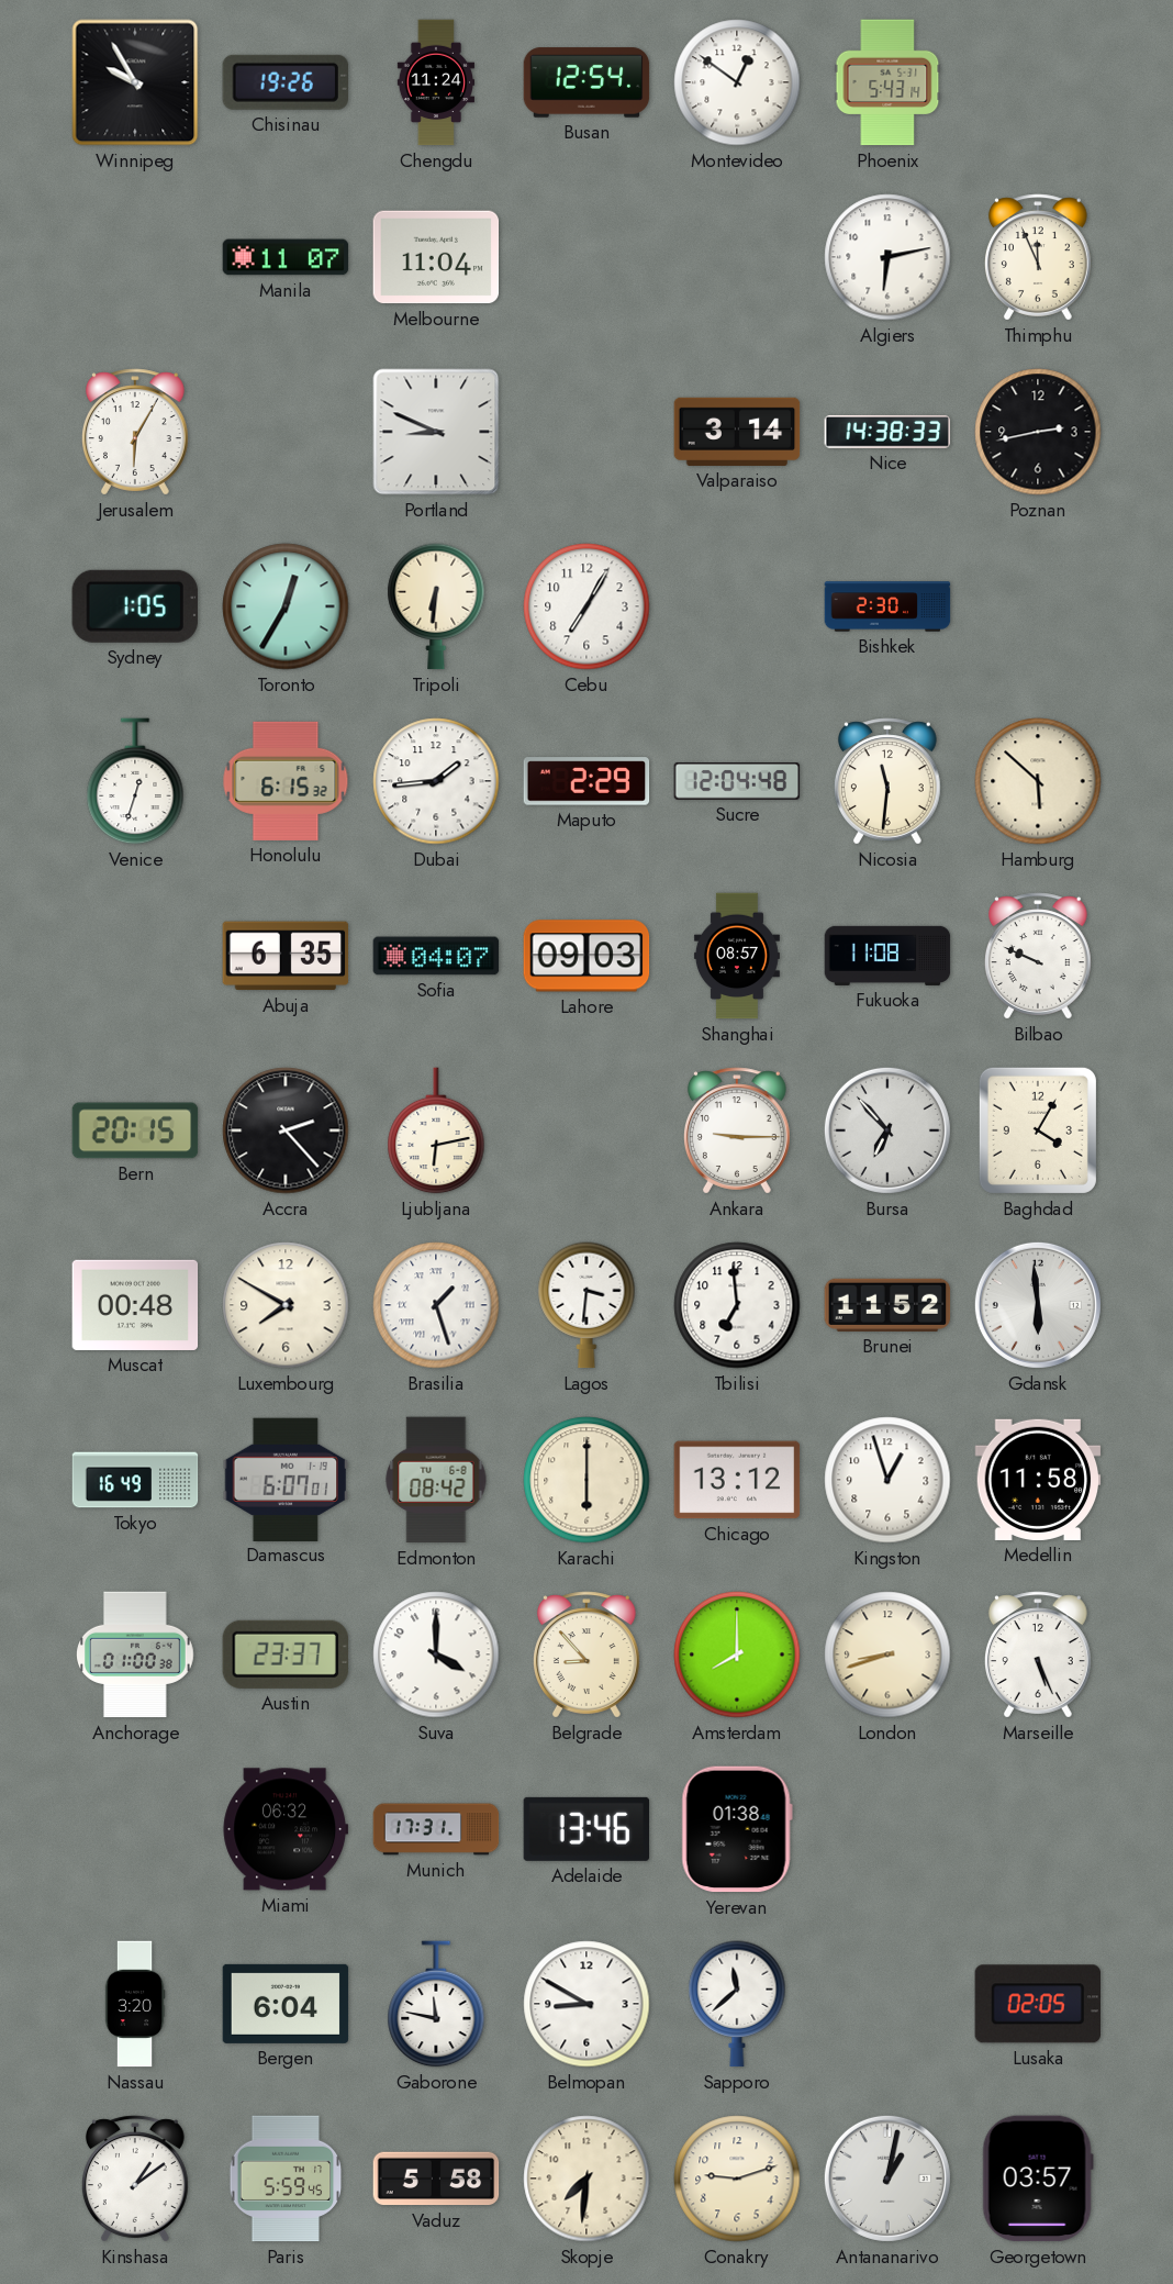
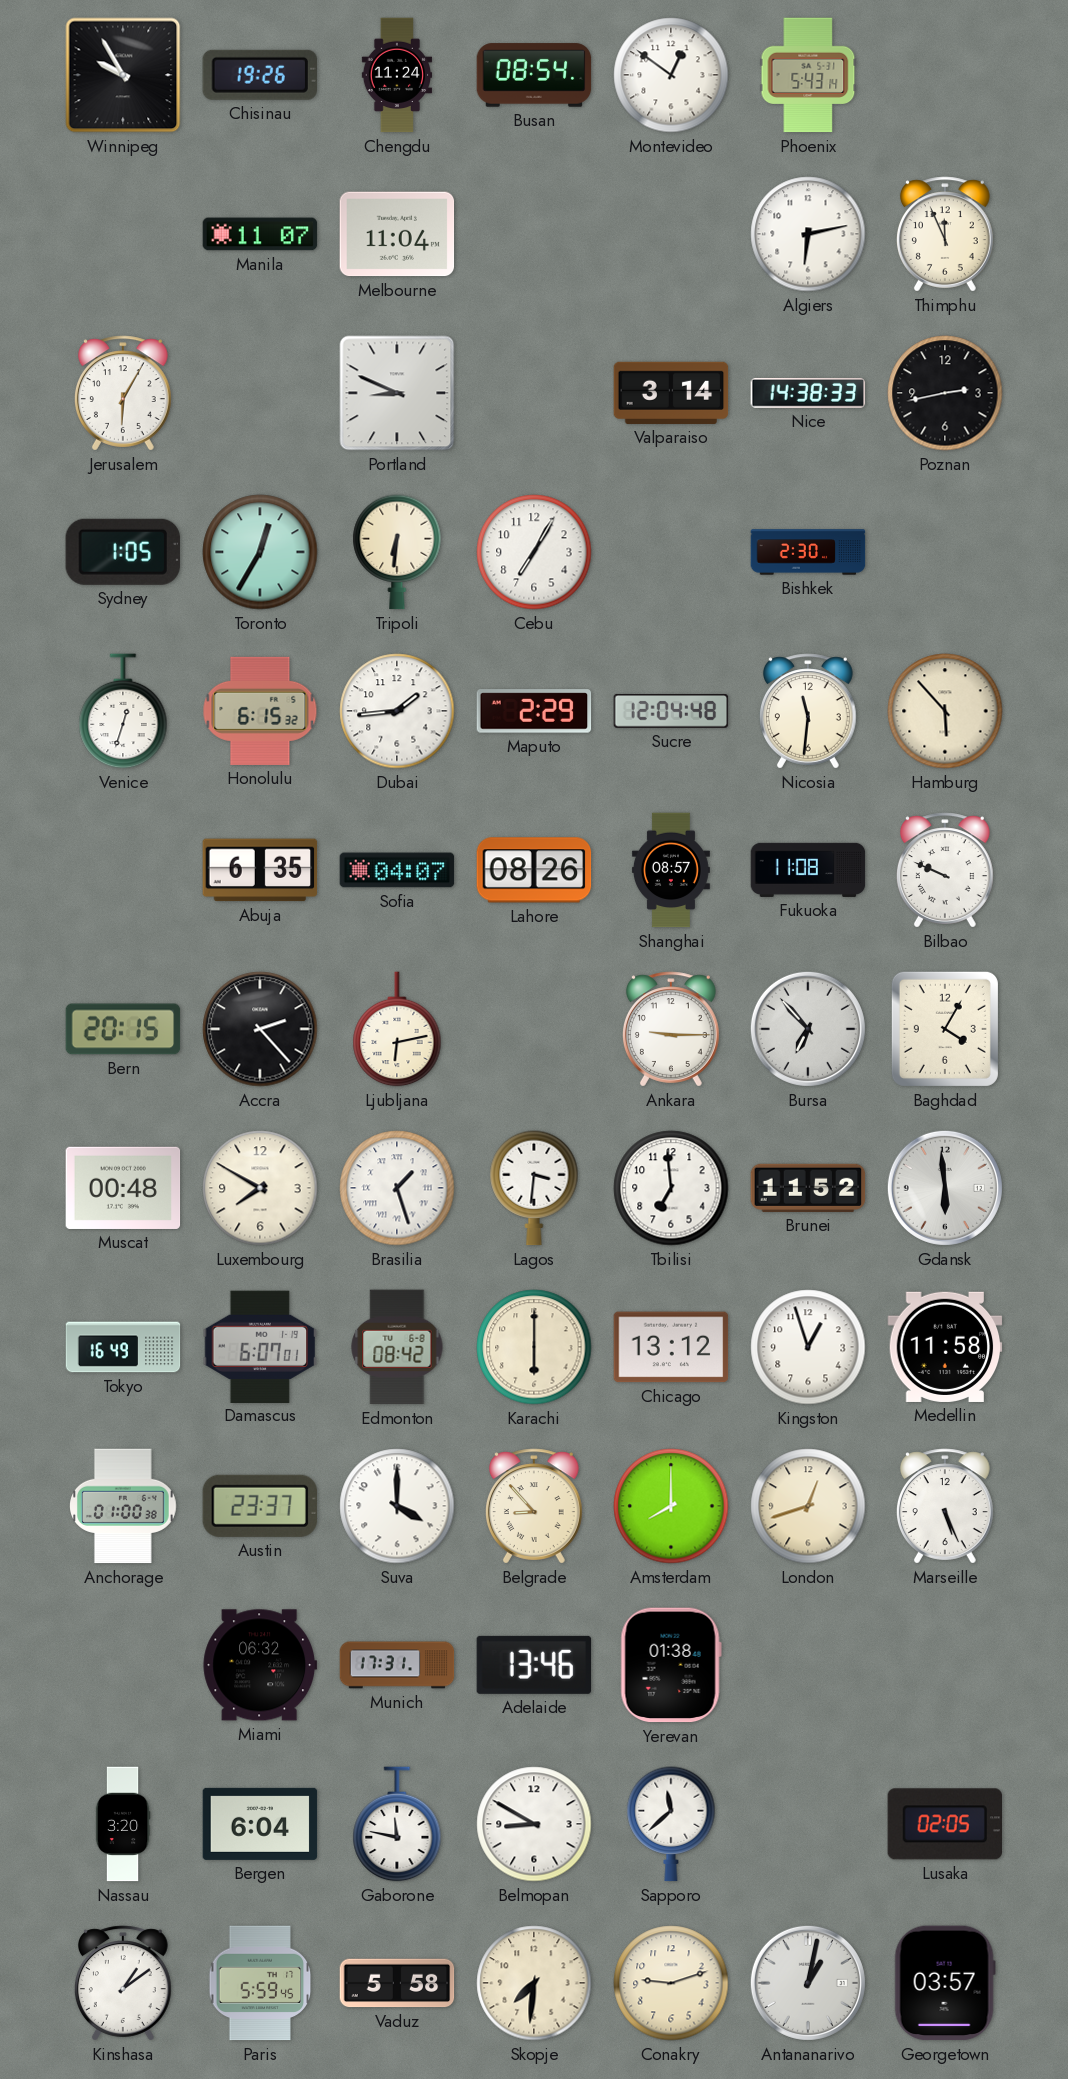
Busan: 12:54 -> 08:54
Hamburg: 5:52 -> 5:53
Lahore: 09:03 -> 08:26
London: 8:42 -> 12:42
